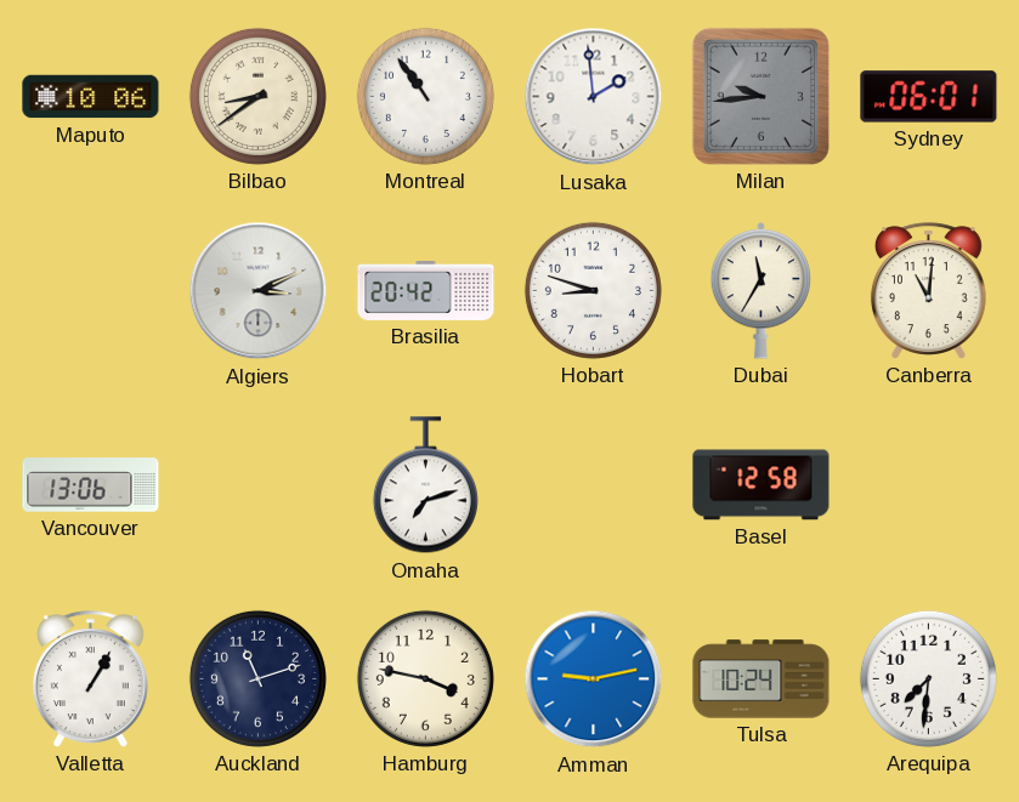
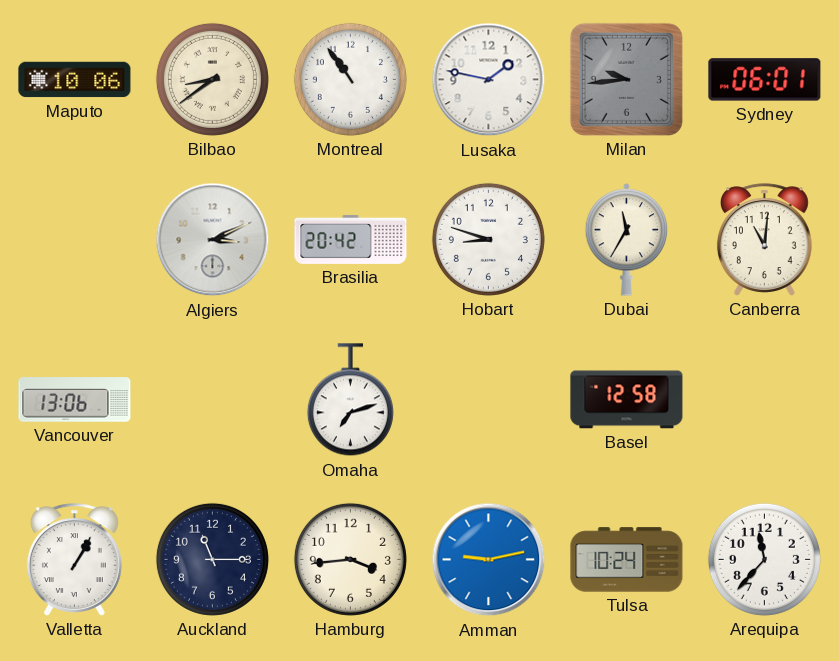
Lusaka: 1:59 -> 1:47
Auckland: 11:12 -> 11:15
Hamburg: 3:47 -> 3:44
Arequipa: 7:31 -> 11:37
